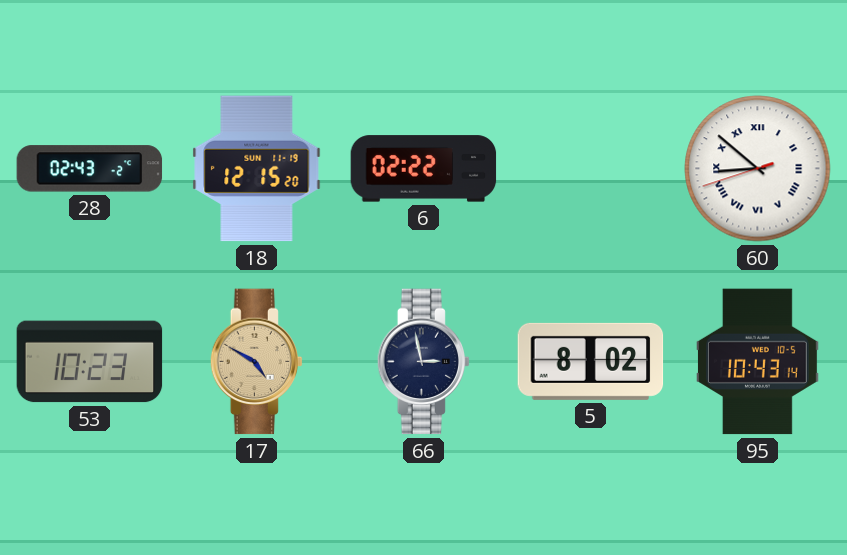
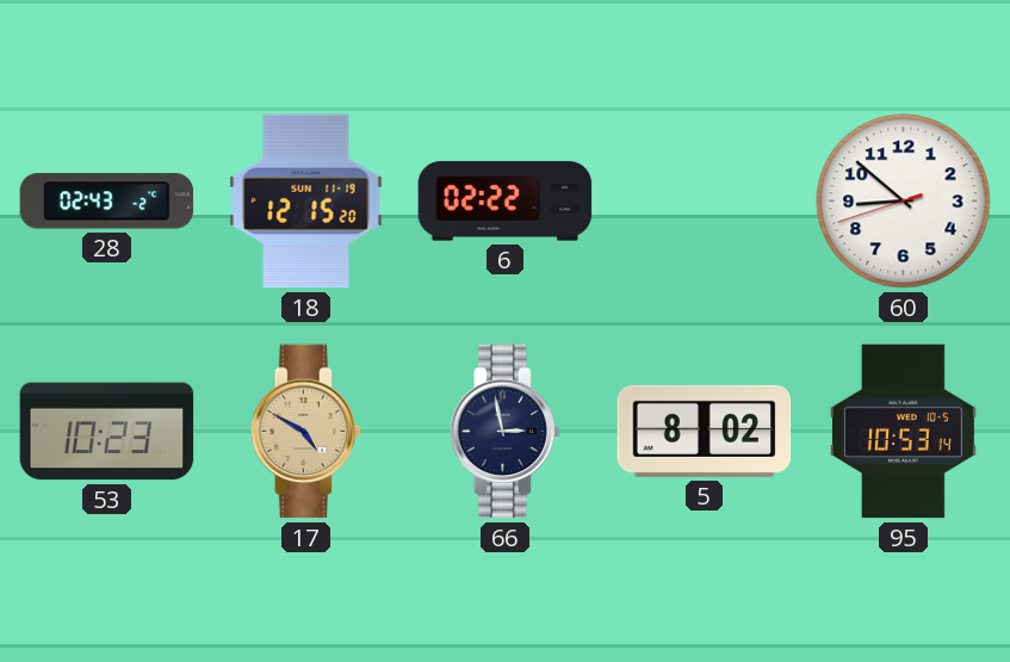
60 numerals: Roman -> Arabic
95: 10:43 -> 10:53
